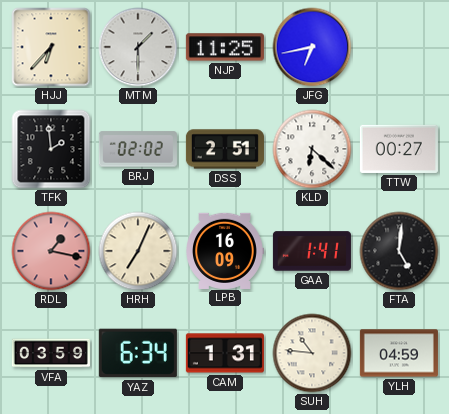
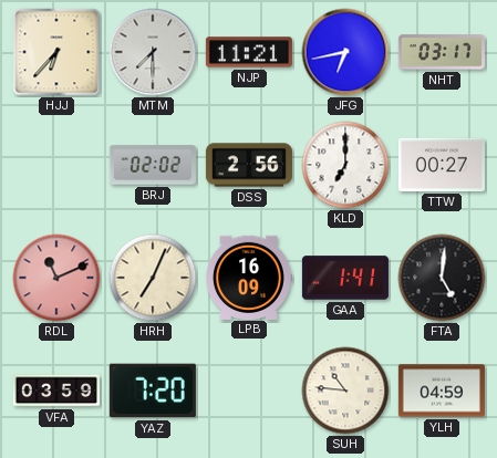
MTM: 1:30 -> 7:30
NJP: 11:25 -> 11:21
NHT: none -> 03:17
TFK: 1:59 -> none
DSS: 2:51 -> 2:56
KLD: 6:22 -> 7:00
RDL: 1:17 -> 11:11
YAZ: 6:34 -> 7:20
CAM: 1:31 -> none
